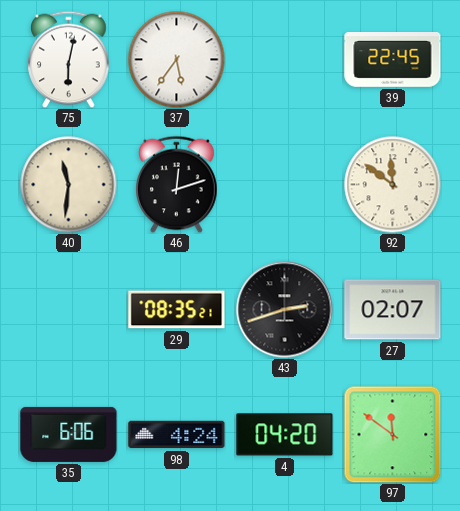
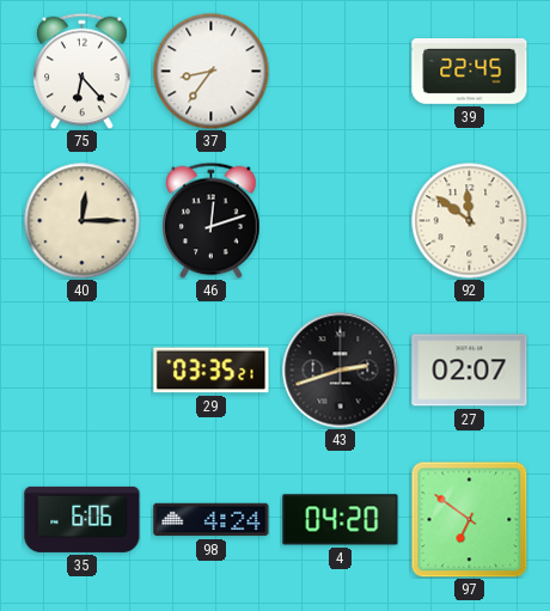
75: 6:02 -> 6:23
37: 5:36 -> 8:36
40: 11:31 -> 12:15
29: 08:35 -> 03:35
97: 11:51 -> 6:51
